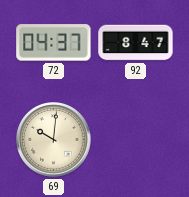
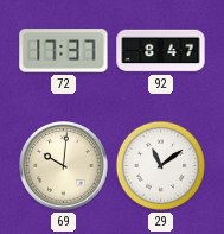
72: 04:37 -> 17:37
29: none -> 11:09
